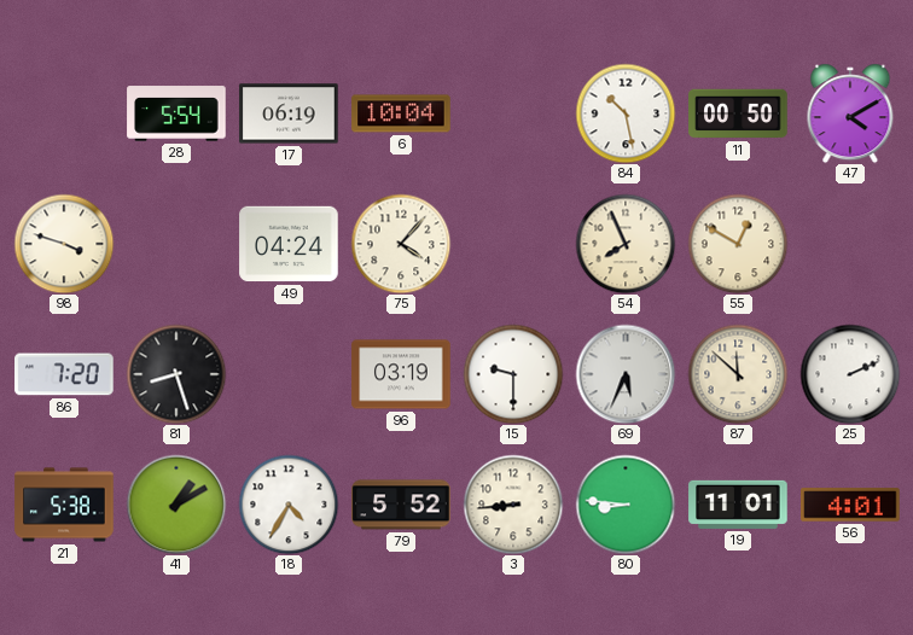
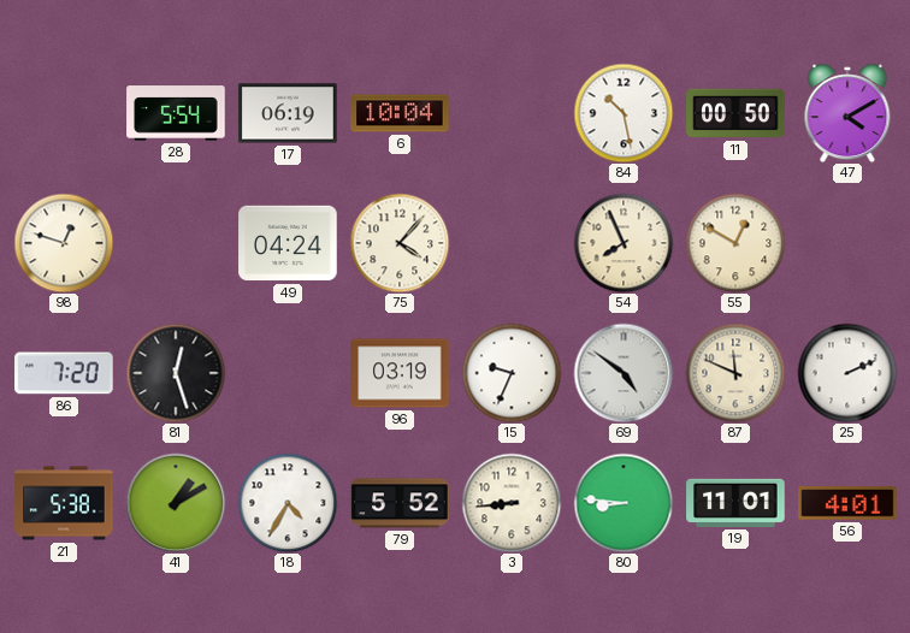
98: 3:48 -> 12:48
81: 8:27 -> 12:27
15: 9:30 -> 9:34
69: 5:34 -> 4:51
87: 11:52 -> 11:49
